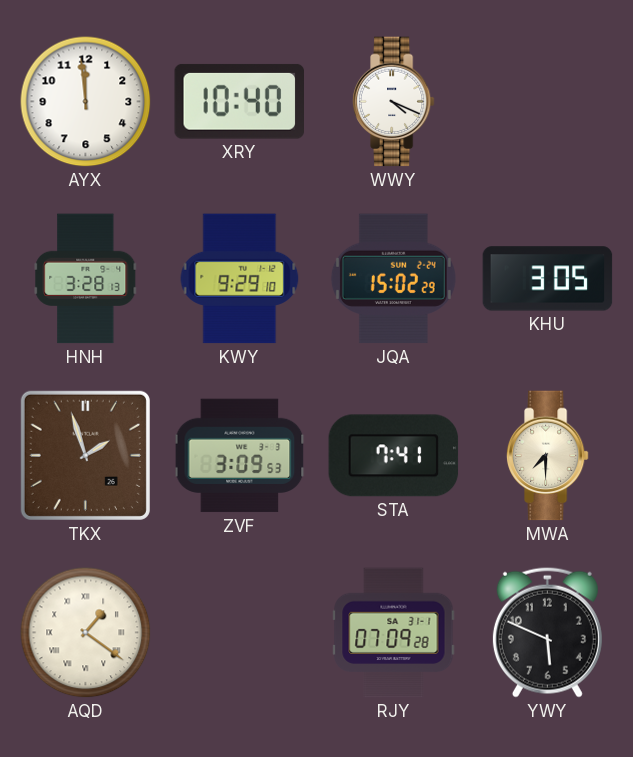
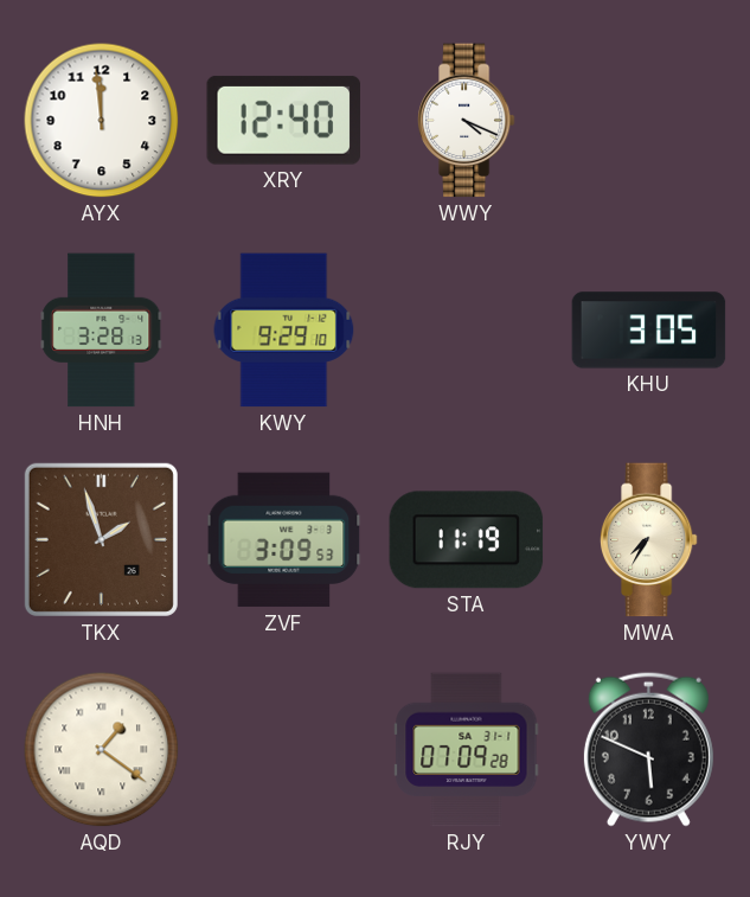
XRY: 10:40 -> 12:40
JQA: 15:02 -> none
STA: 7:41 -> 11:19
MWA: 7:30 -> 7:35
